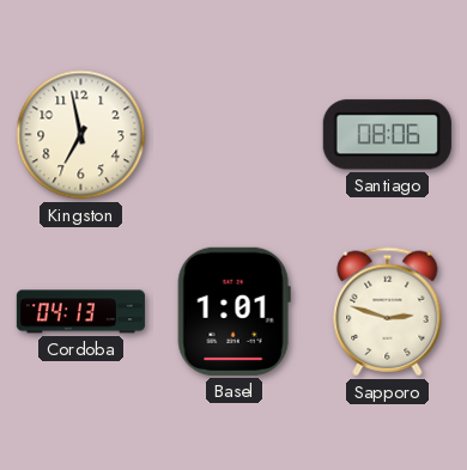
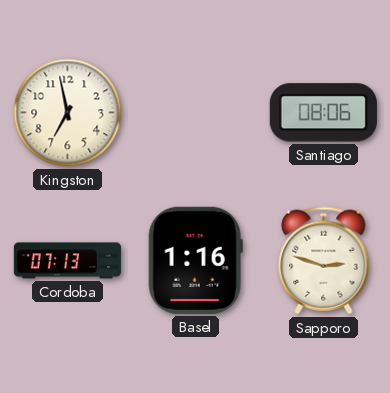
Cordoba: 04:13 -> 07:13
Basel: 1:01 -> 1:16
